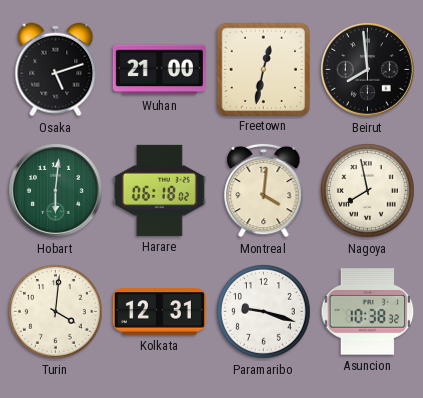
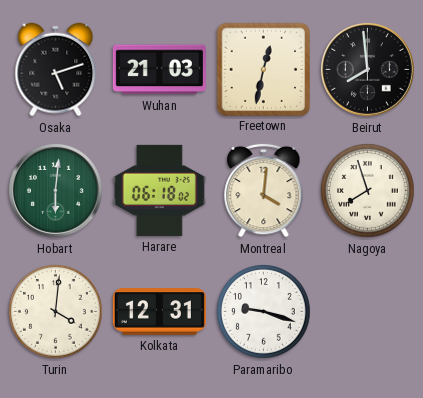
Wuhan: 21:00 -> 21:03
Nagoya: 7:58 -> 7:57
Asuncion: 10:38 -> none
